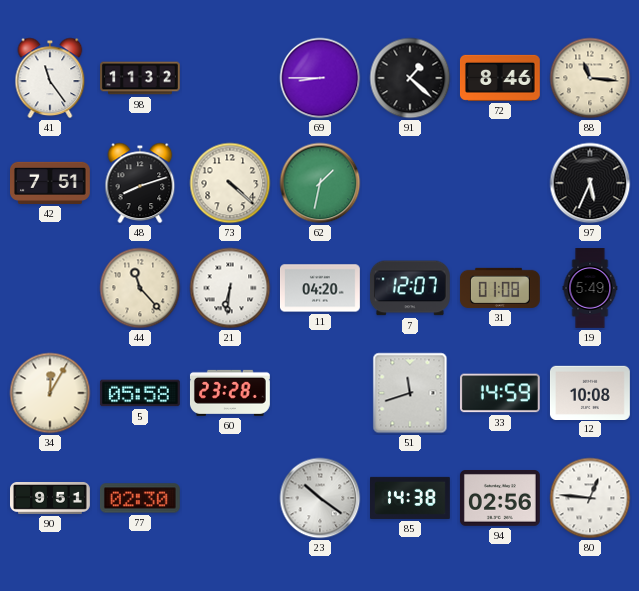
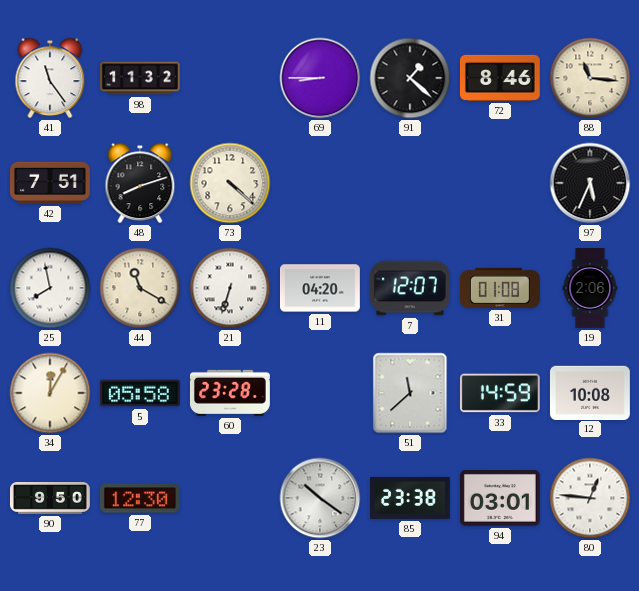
62: 1:32 -> none
25: none -> 7:58
44: 11:23 -> 11:20
21: 6:31 -> 6:33
19: 5:49 -> 2:06
51: 11:42 -> 11:38
90: 9:51 -> 9:50
77: 02:30 -> 12:30
85: 14:38 -> 23:38
94: 02:56 -> 03:01
